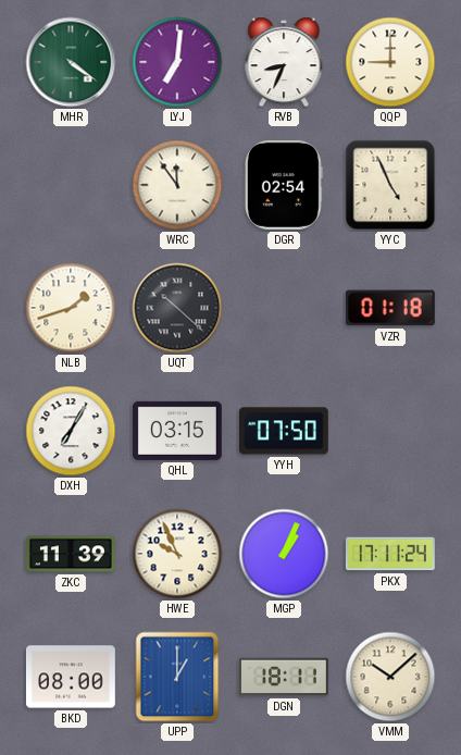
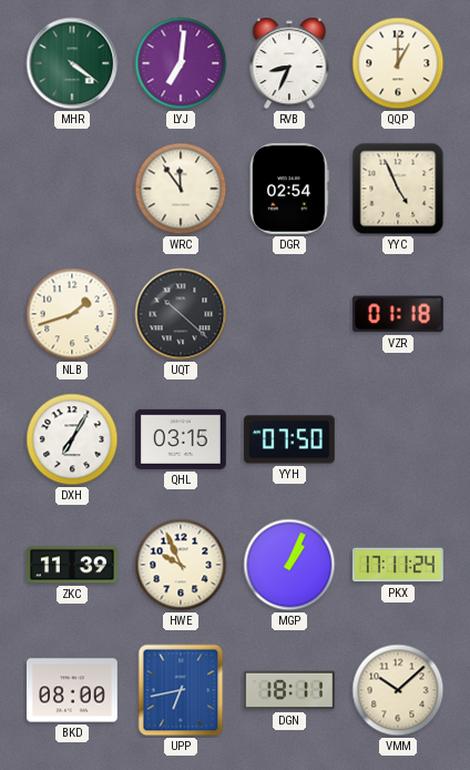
QQP: 9:00 -> 1:00
UPP: 1:00 -> 6:43
